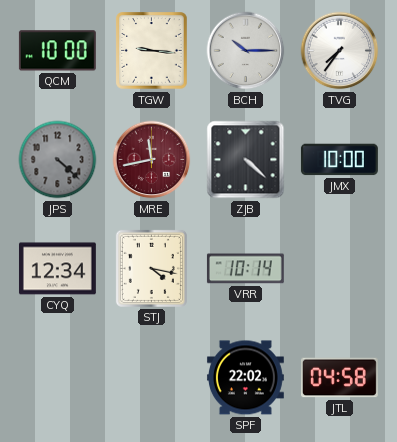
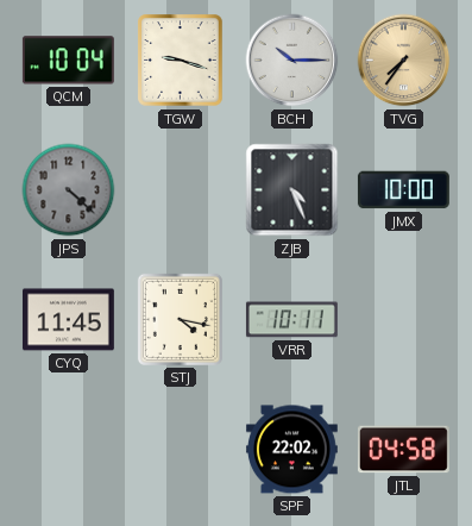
QCM: 10:00 -> 10:04
TGW: 9:16 -> 9:18
TVG dial: white -> champagne
MRE: 11:43 -> none
ZJB: 4:22 -> 4:26
CYQ: 12:34 -> 11:45
VRR: 10:14 -> 10:11
